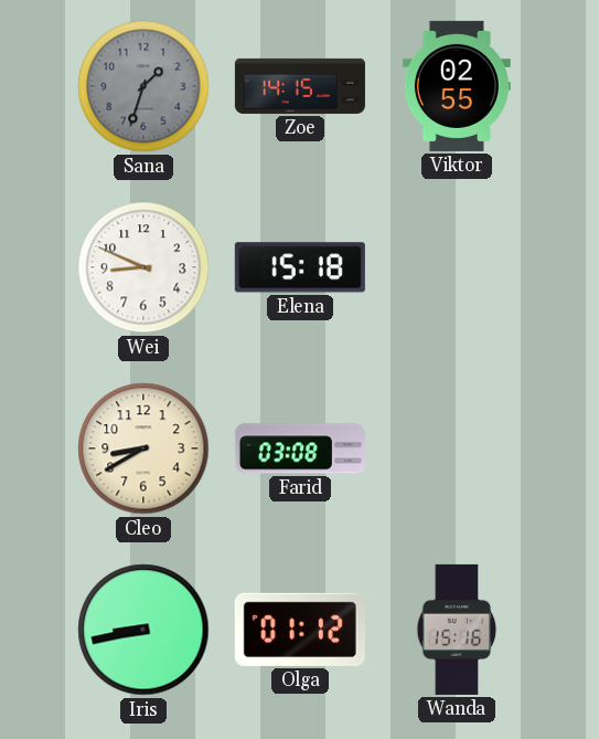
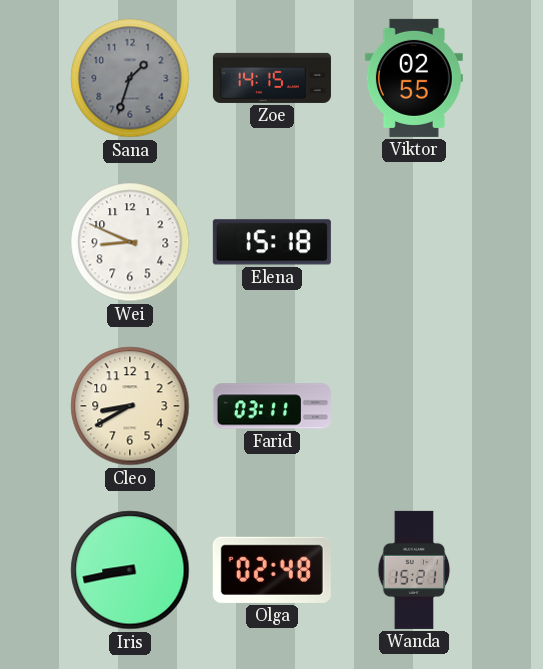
Farid: 03:08 -> 03:11
Olga: 01:12 -> 02:48
Wanda: 15:16 -> 15:21
